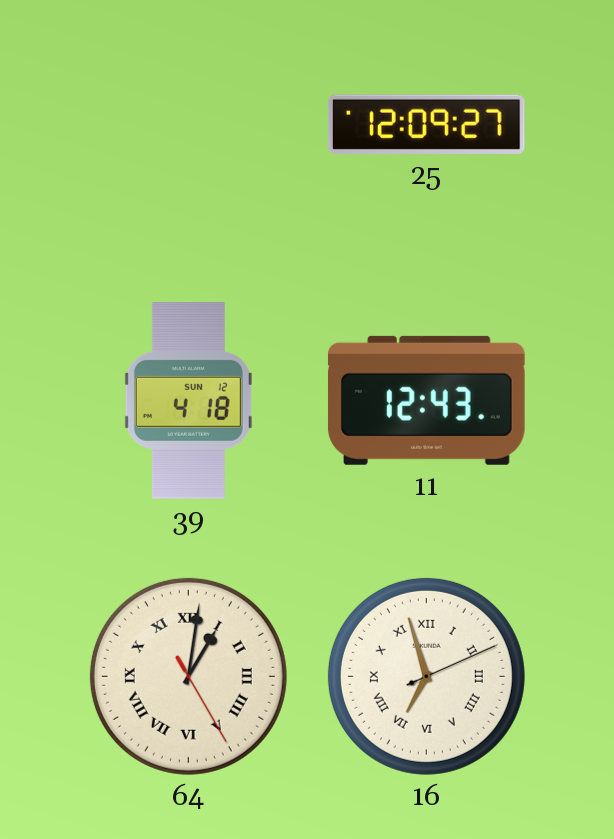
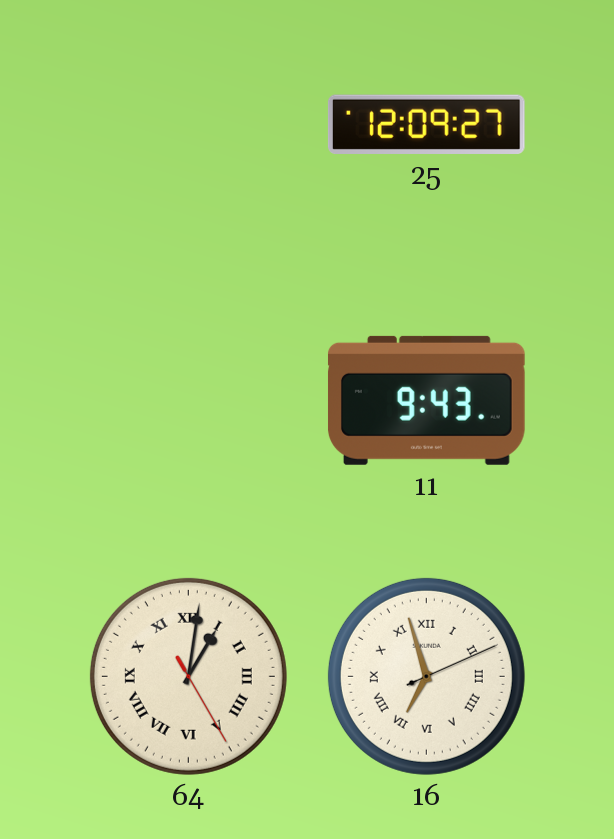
39: 4:18 -> none
11: 12:43 -> 9:43
